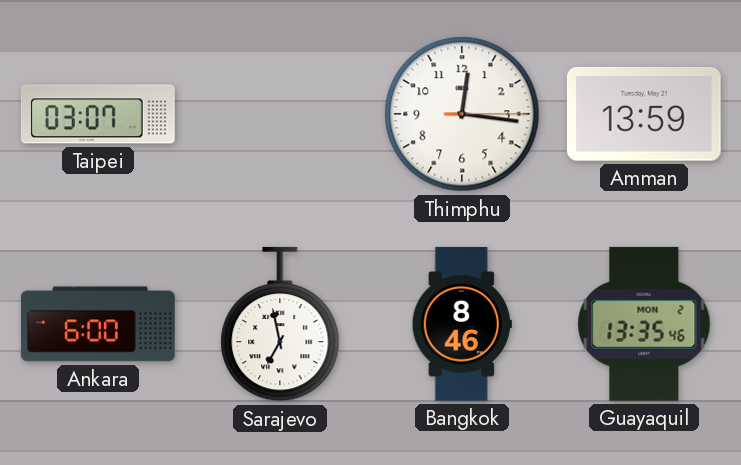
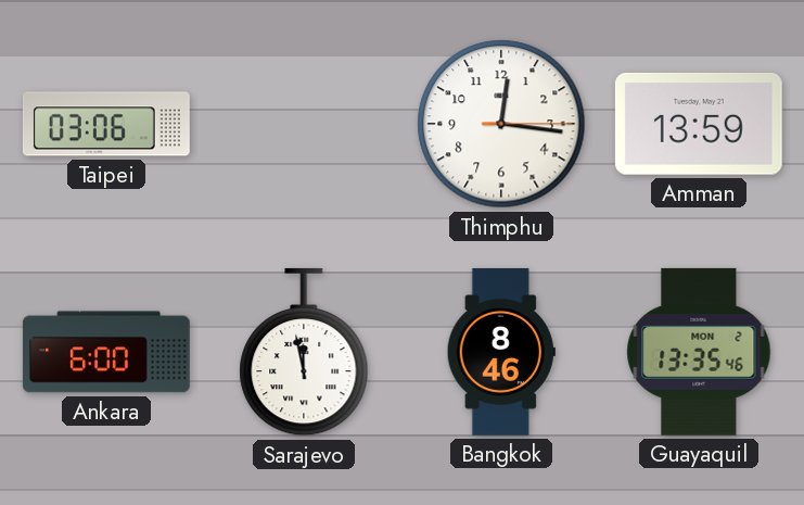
Taipei: 03:07 -> 03:06
Sarajevo: 6:58 -> 11:58
